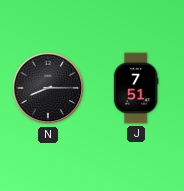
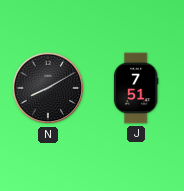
N: 8:15 -> 8:10
